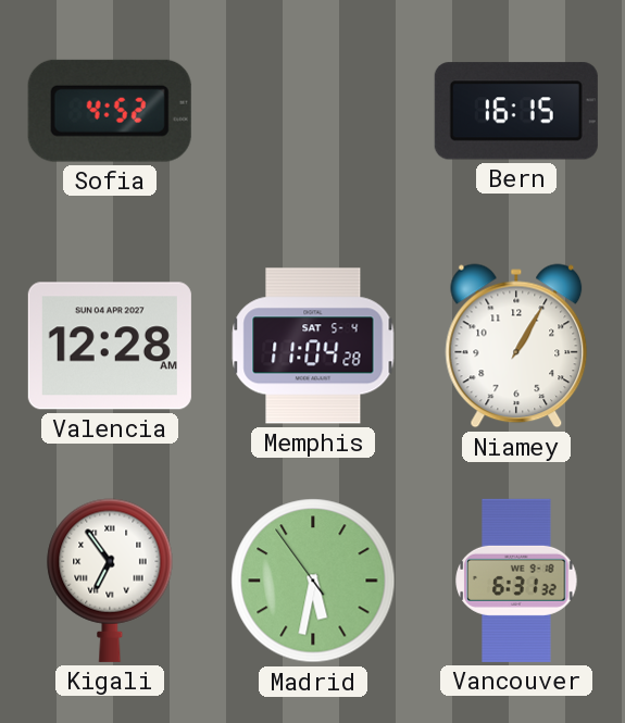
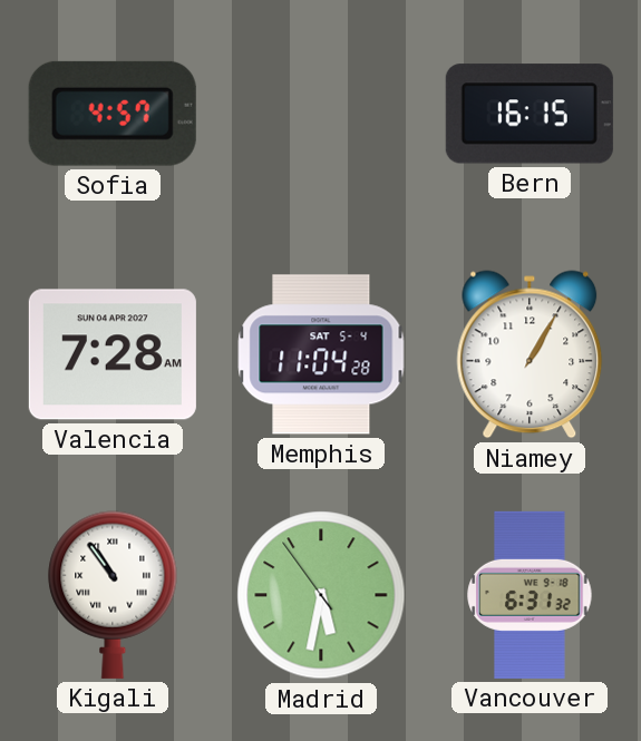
Sofia: 4:52 -> 4:57
Valencia: 12:28 -> 7:28
Kigali: 6:54 -> 10:54
